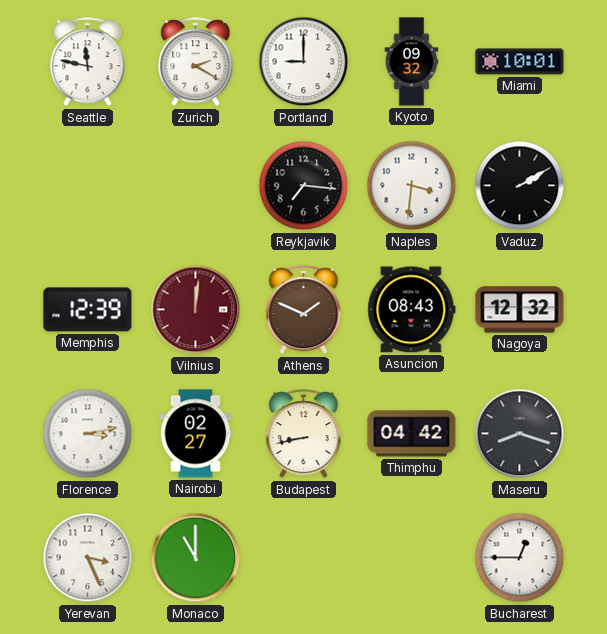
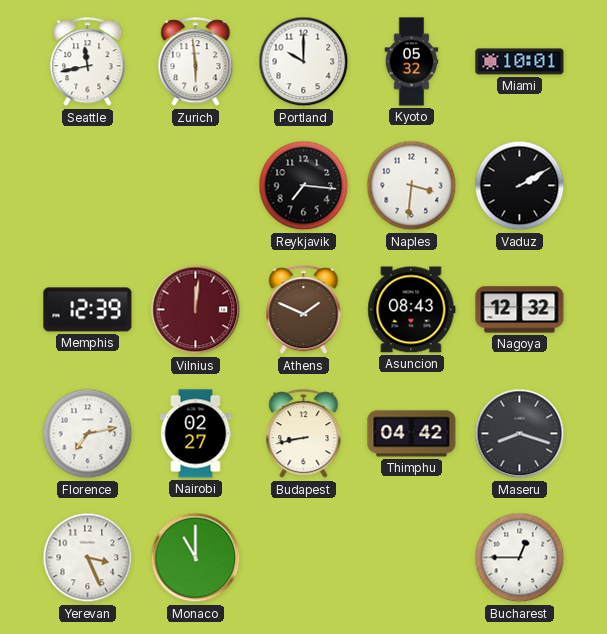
Seattle: 11:47 -> 11:43
Zurich: 2:20 -> 5:59
Portland: 9:00 -> 10:00
Kyoto: 09:32 -> 05:32
Florence: 3:13 -> 7:13
